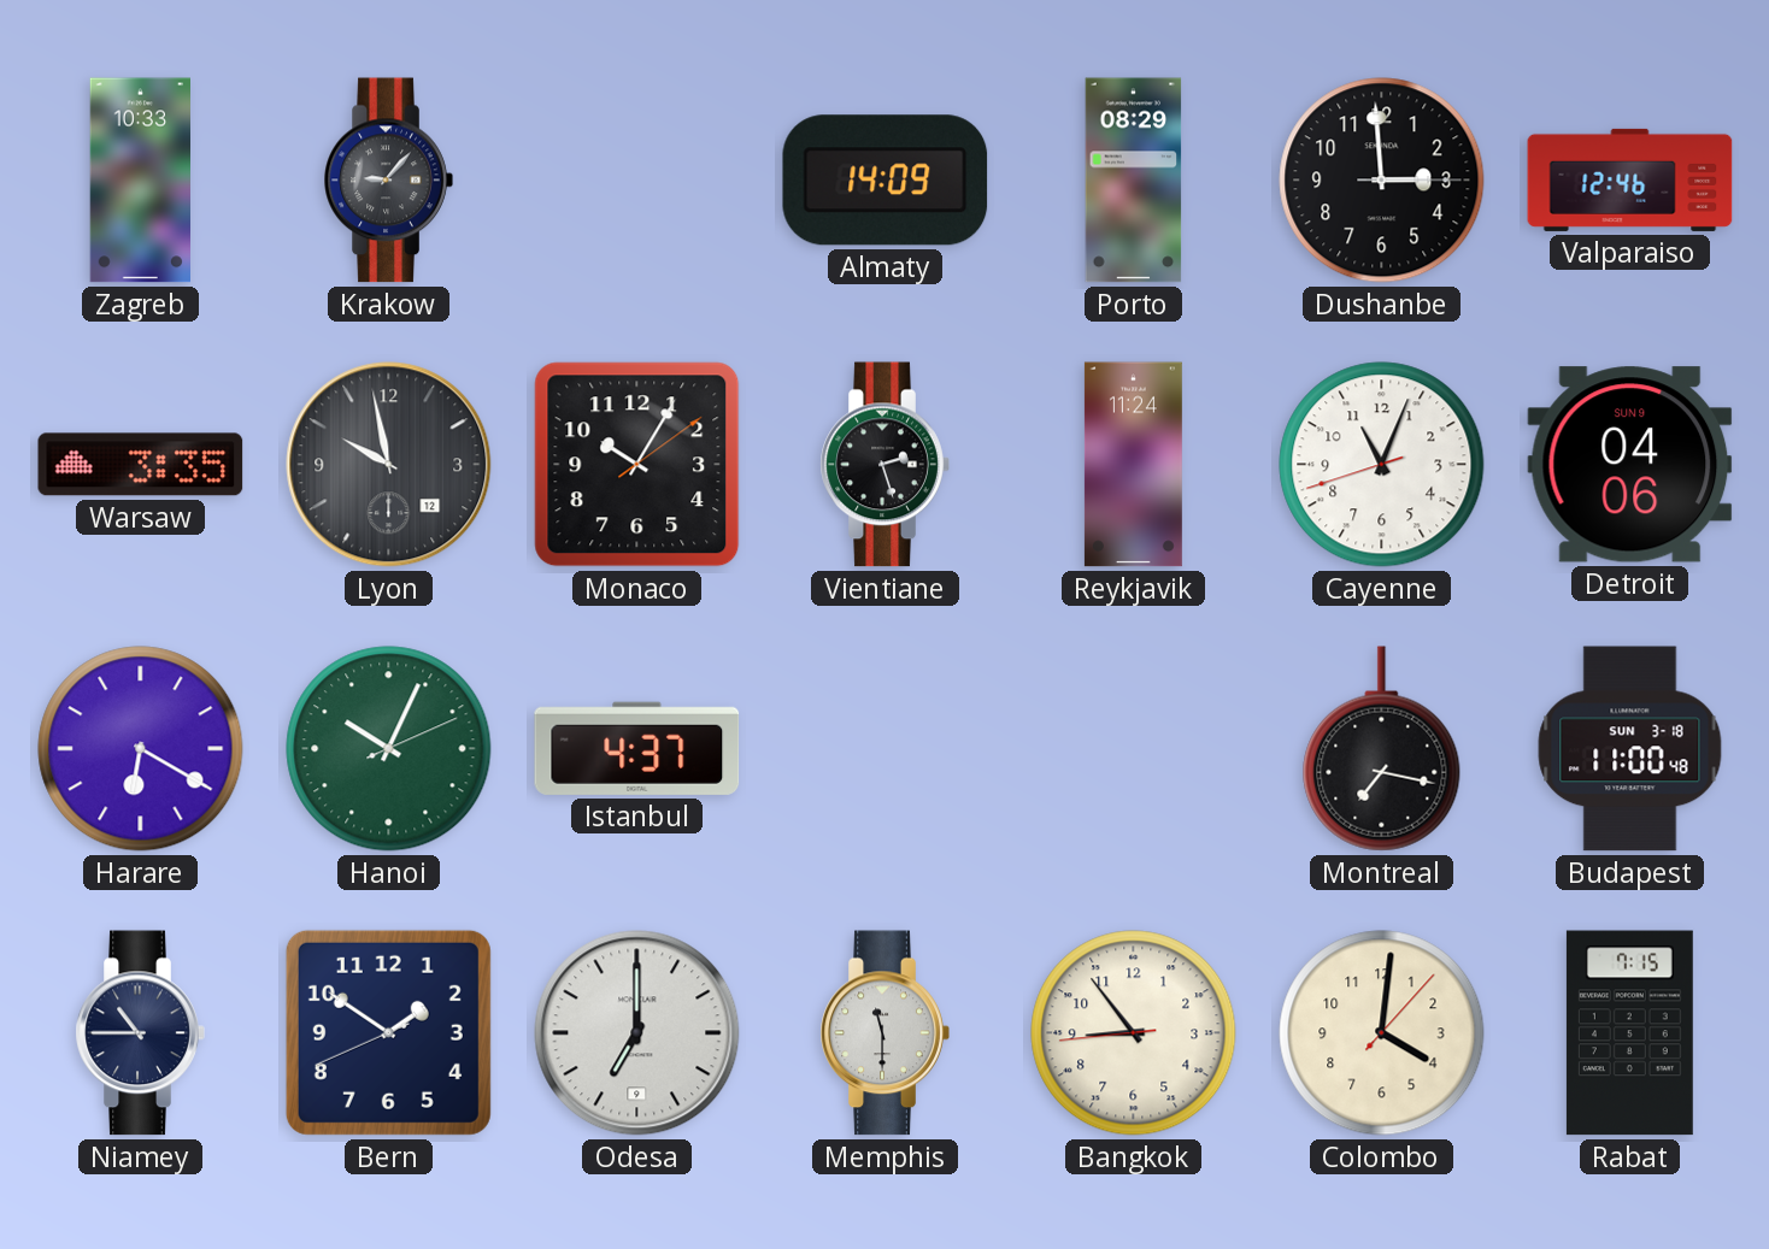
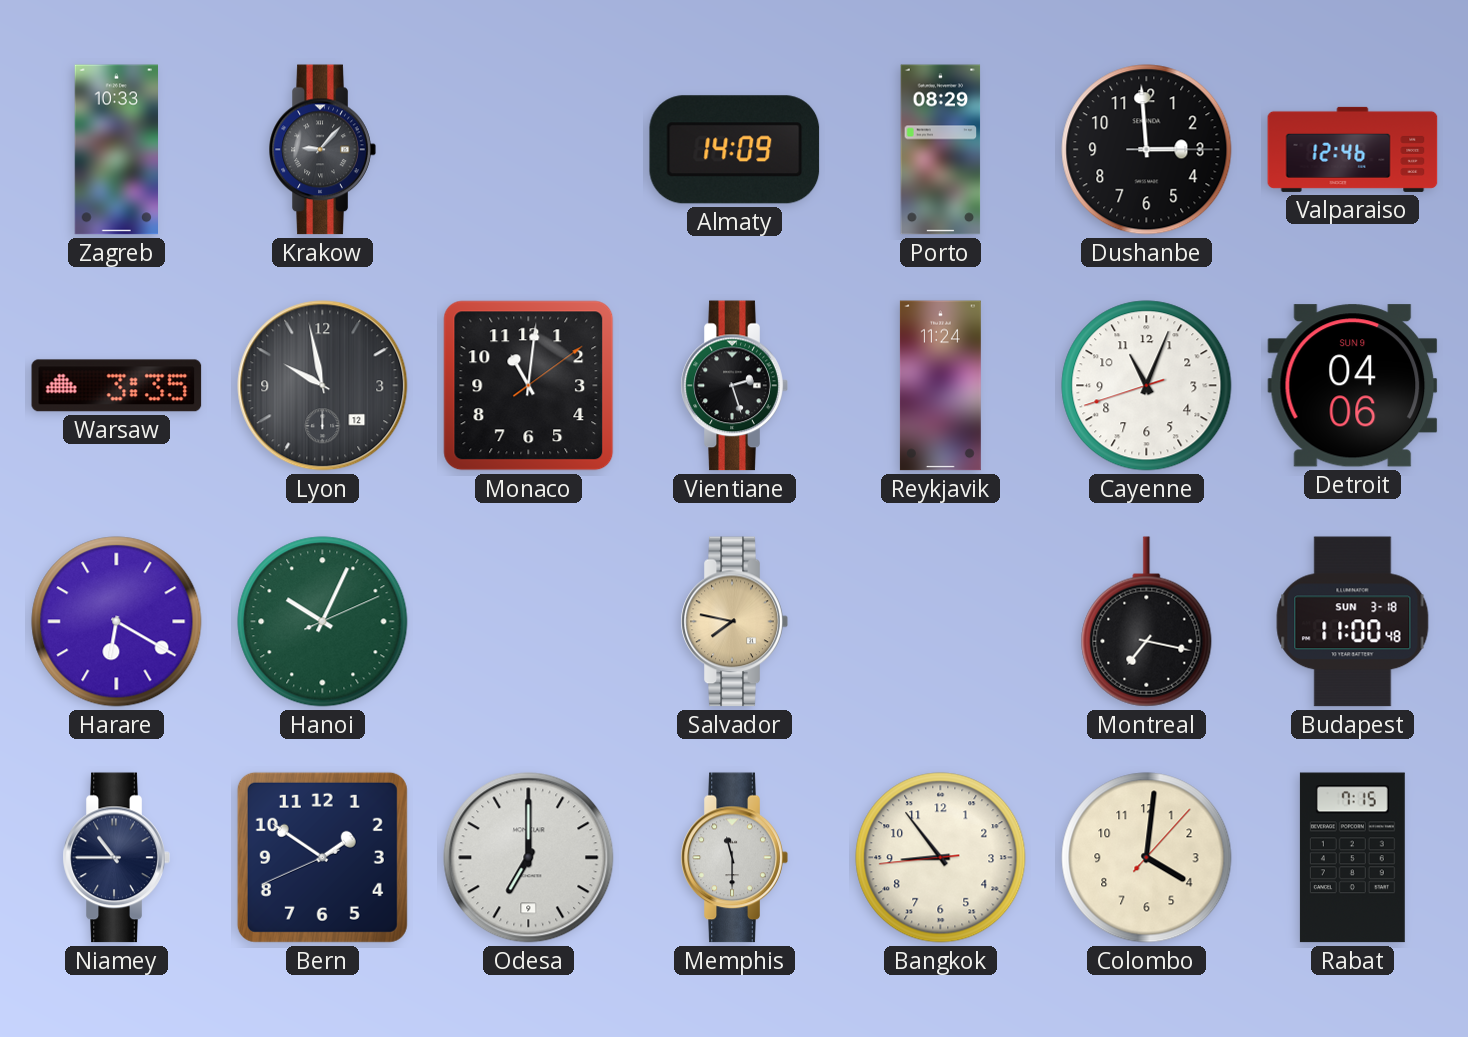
Monaco: 10:05 -> 11:01
Istanbul: 4:37 -> none
Salvador: none -> 7:47
